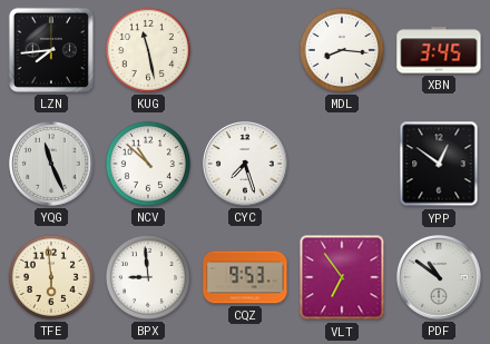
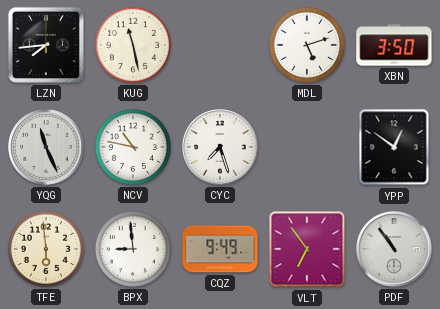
MDL: 8:16 -> 5:12
XBN: 3:45 -> 3:50
NCV: 10:52 -> 10:47
CQZ: 9:53 -> 9:49
PDF: 10:51 -> 10:54
